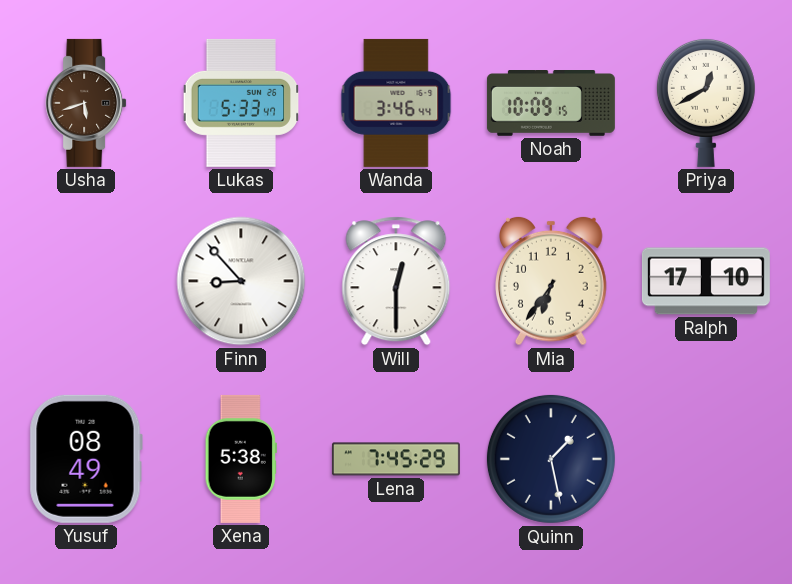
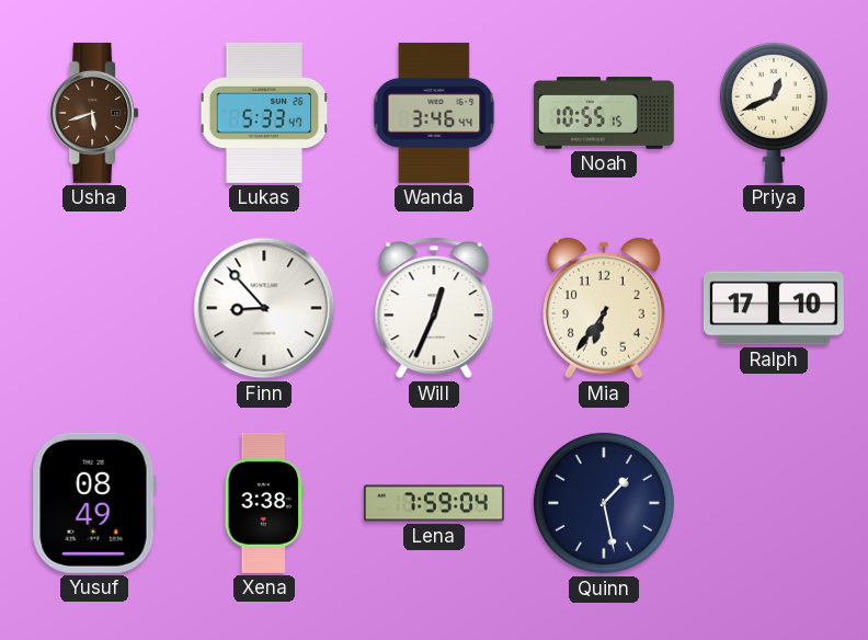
Noah: 10:09 -> 10:55
Priya: 12:40 -> 12:41
Will: 12:30 -> 12:34
Xena: 5:38 -> 3:38
Lena: 7:45 -> 7:59
